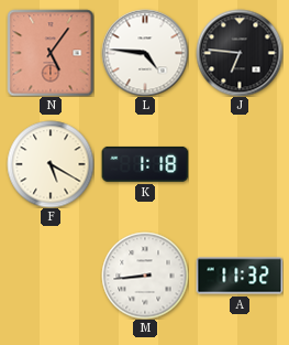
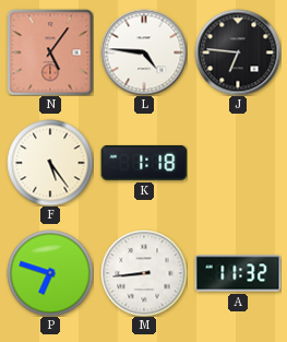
F: 5:20 -> 5:24
P: none -> 6:48
